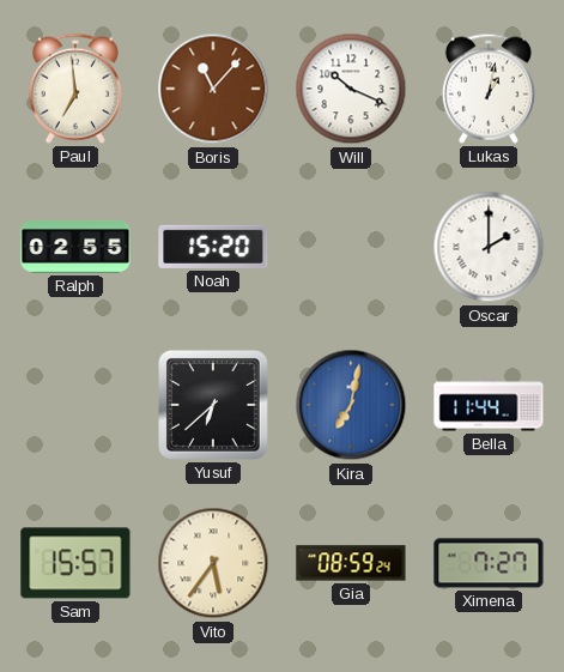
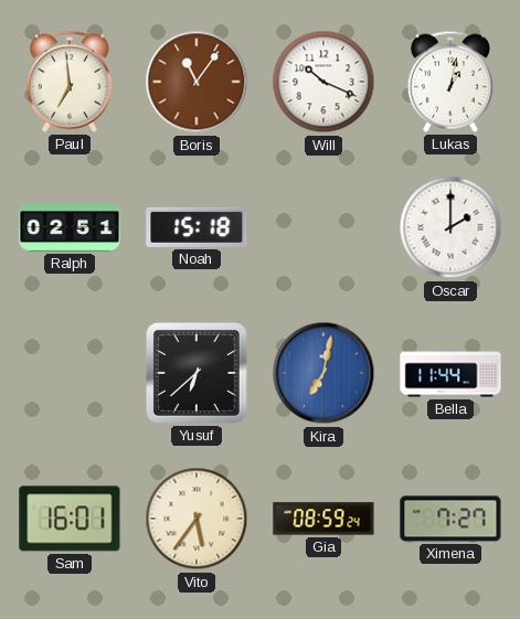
Boris: 11:07 -> 11:06
Ralph: 02:55 -> 02:51
Noah: 15:20 -> 15:18
Sam: 15:57 -> 16:01
